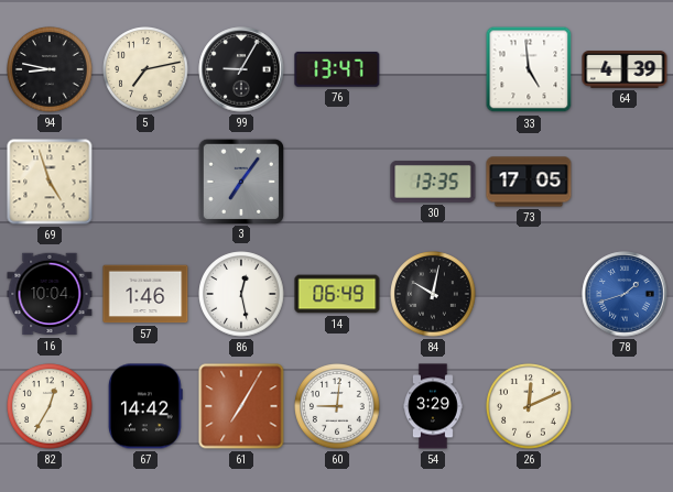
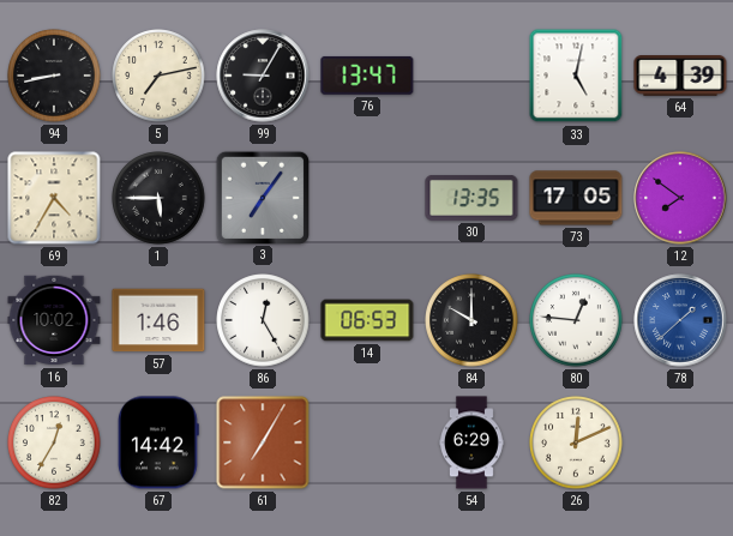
94: 8:47 -> 8:43
33: 4:59 -> 5:02
69: 4:57 -> 4:35
1: none -> 5:45
12: none -> 7:51
16: 10:04 -> 10:02
86: 12:28 -> 12:25
14: 06:49 -> 06:53
84: 10:02 -> 10:00
80: none -> 12:46
78: 1:42 -> 1:38
60: 9:01 -> none
54: 3:29 -> 6:29
